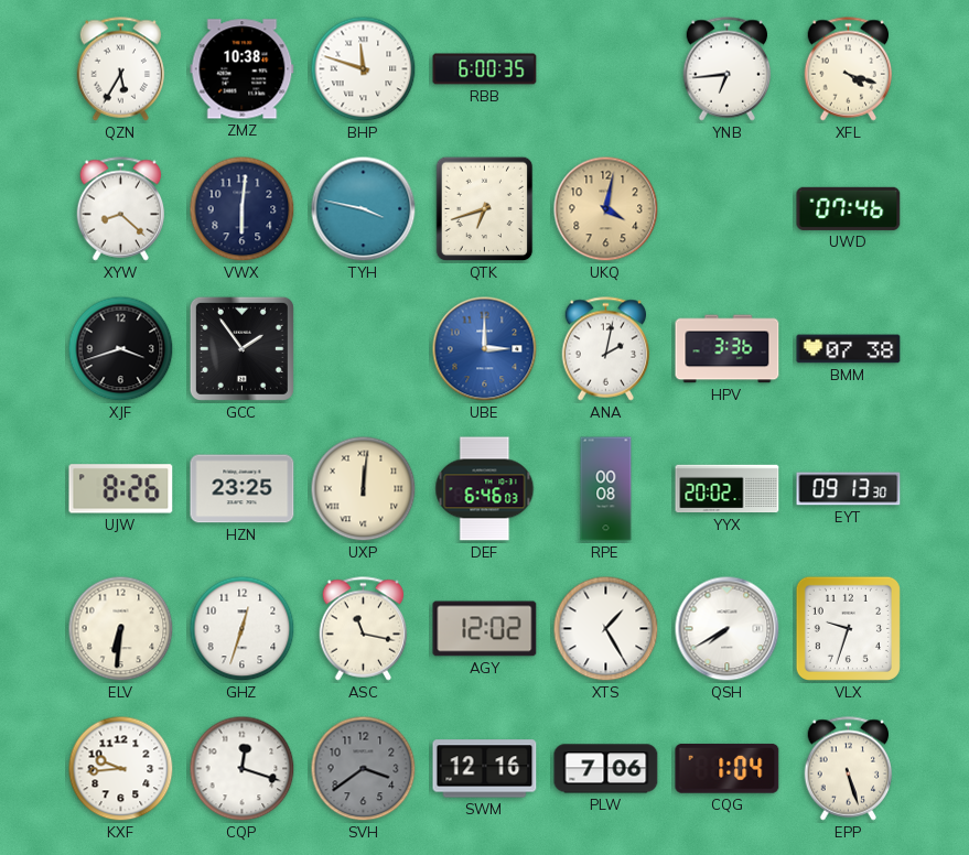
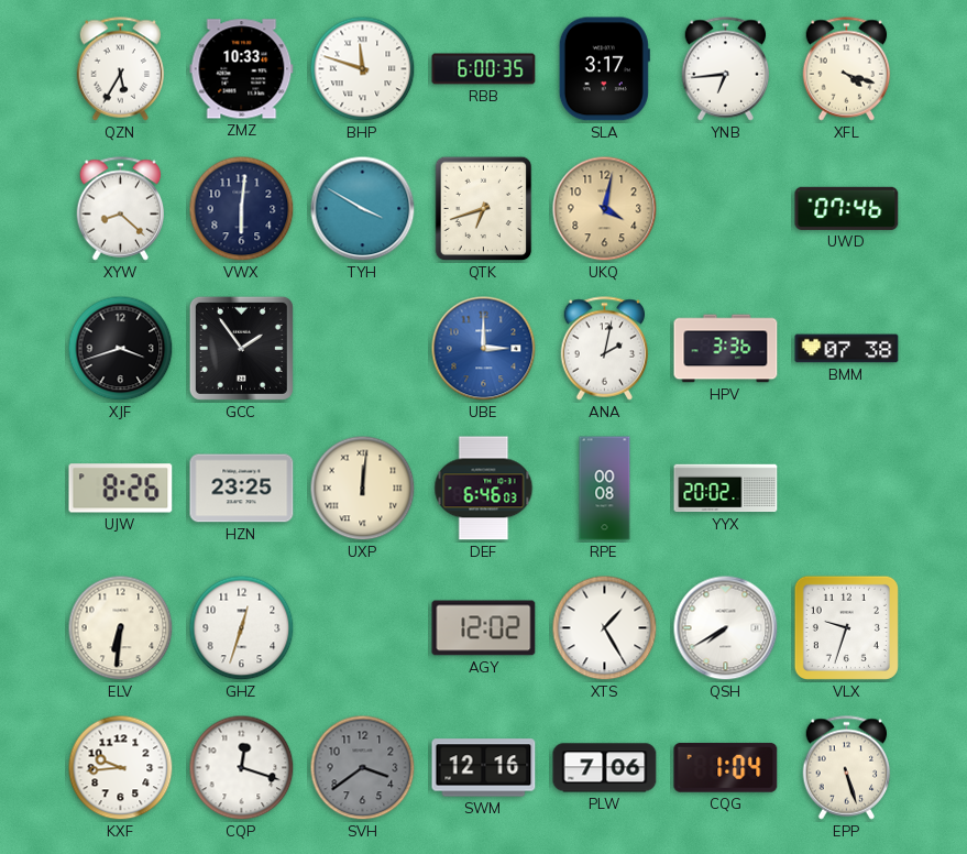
ZMZ: 10:38 -> 10:33
SLA: none -> 3:17
TYH: 3:47 -> 3:50
EYT: 09:13 -> none
ASC: 11:17 -> none
